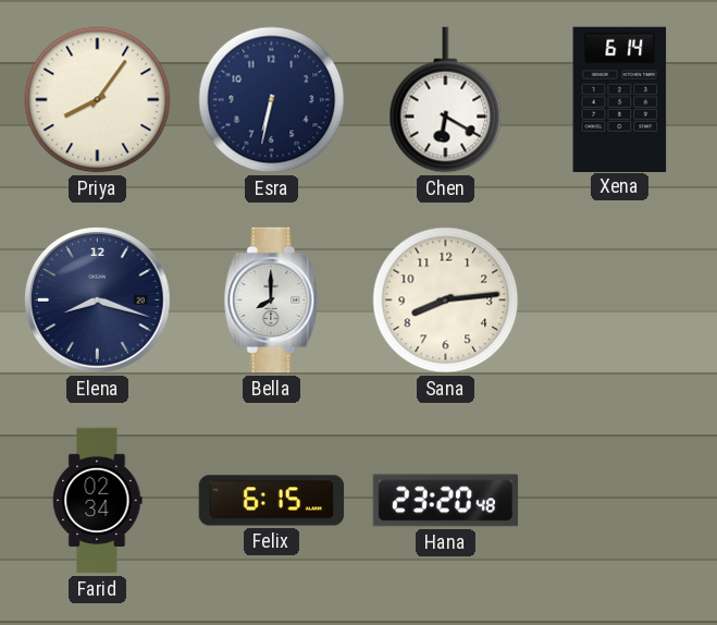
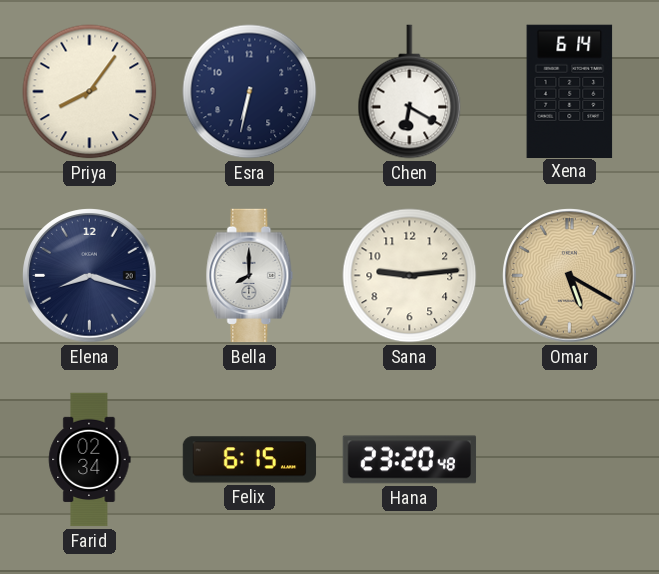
Sana: 8:14 -> 9:14
Omar: none -> 5:20
